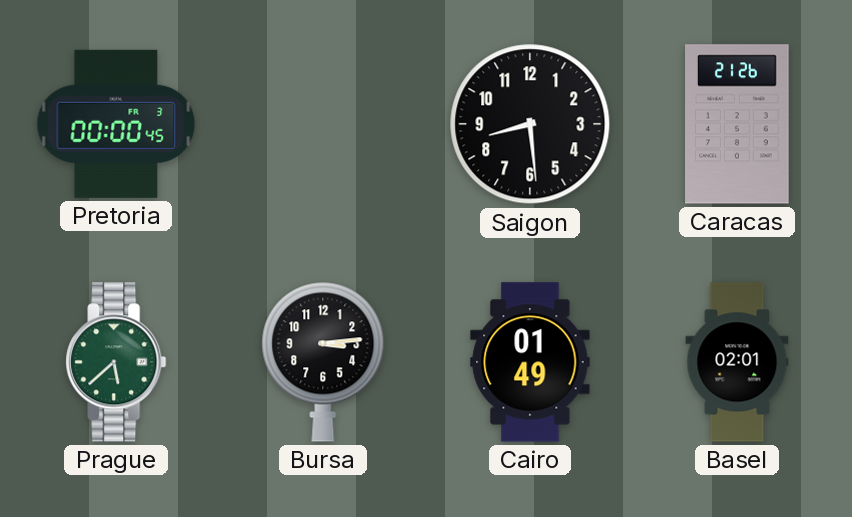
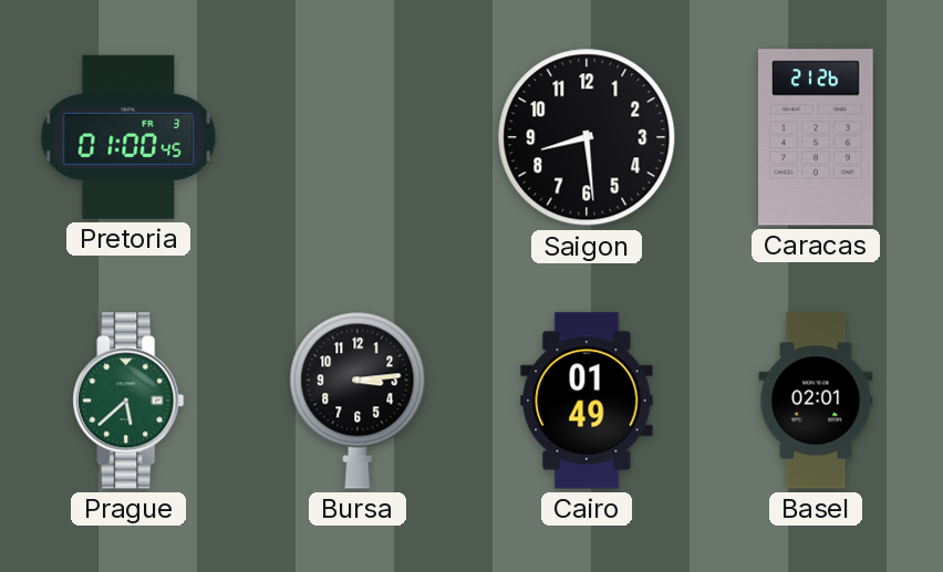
Pretoria: 00:00 -> 01:00
